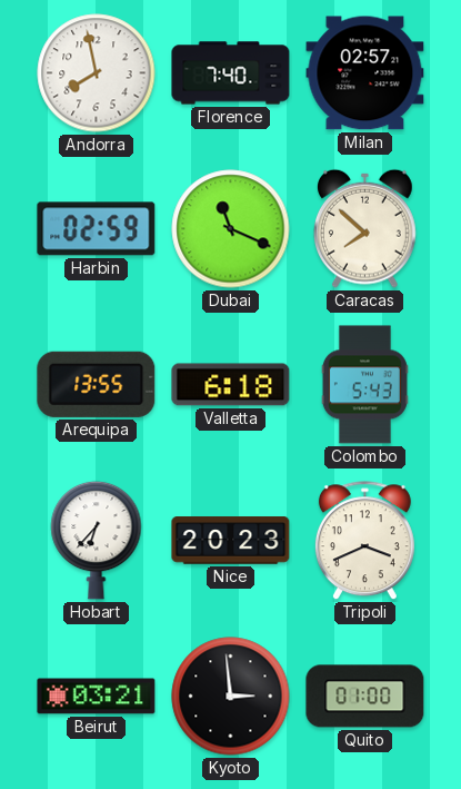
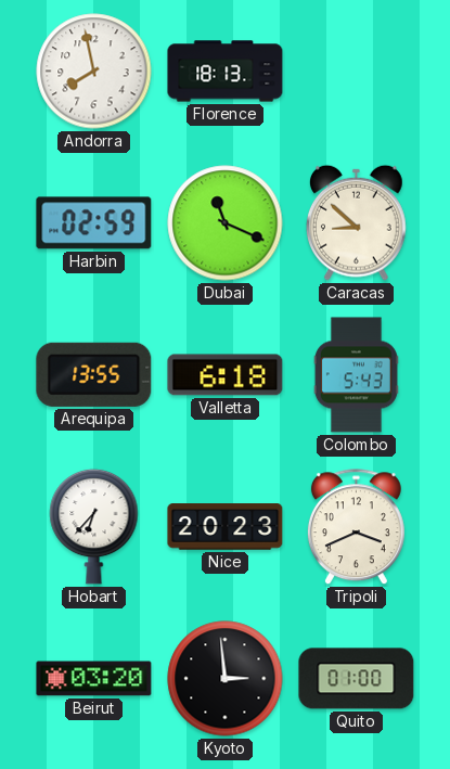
Florence: 7:40 -> 18:13
Milan: 02:57 -> none
Caracas: 7:52 -> 8:52
Beirut: 03:21 -> 03:20
